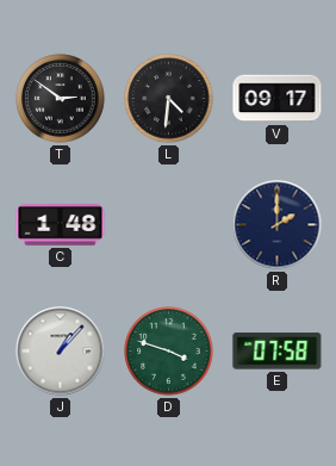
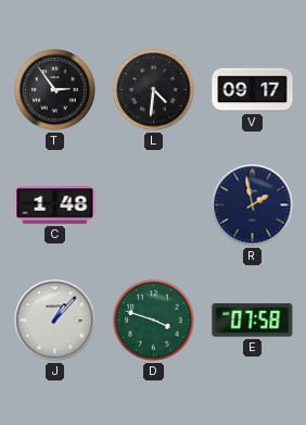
T: 2:51 -> 2:54
R: 2:00 -> 1:58
